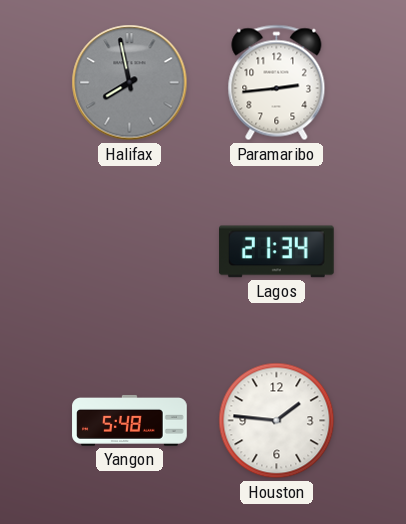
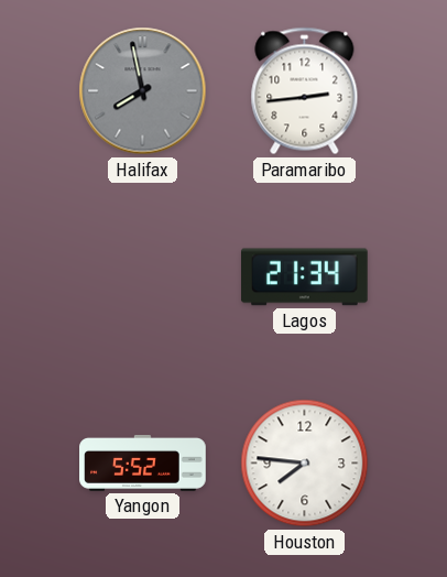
Yangon: 5:48 -> 5:52
Houston: 1:46 -> 7:46
